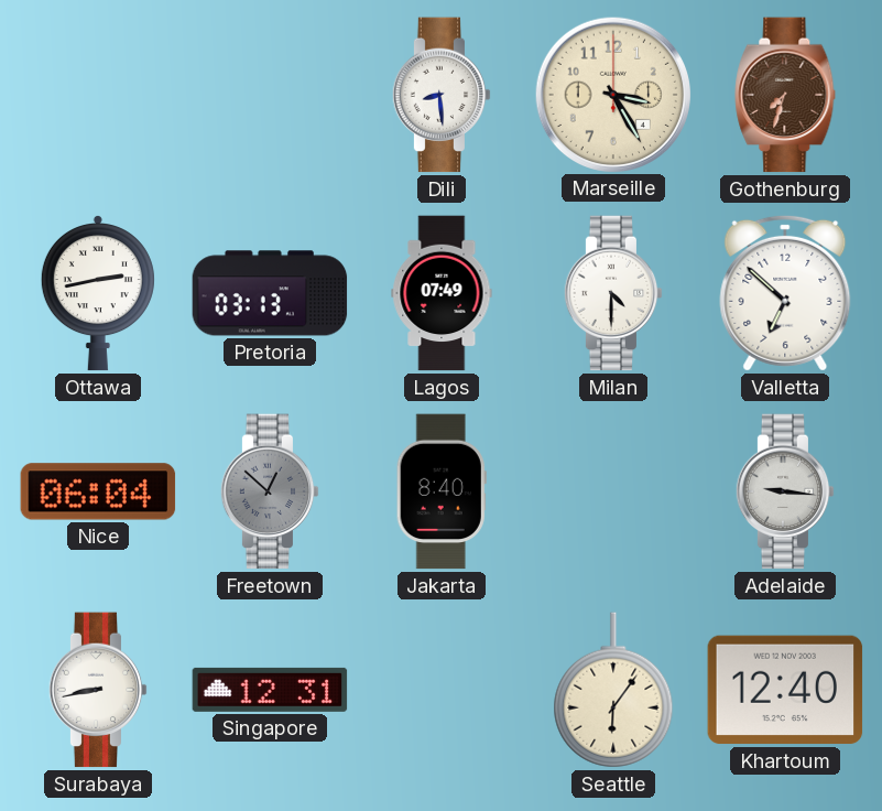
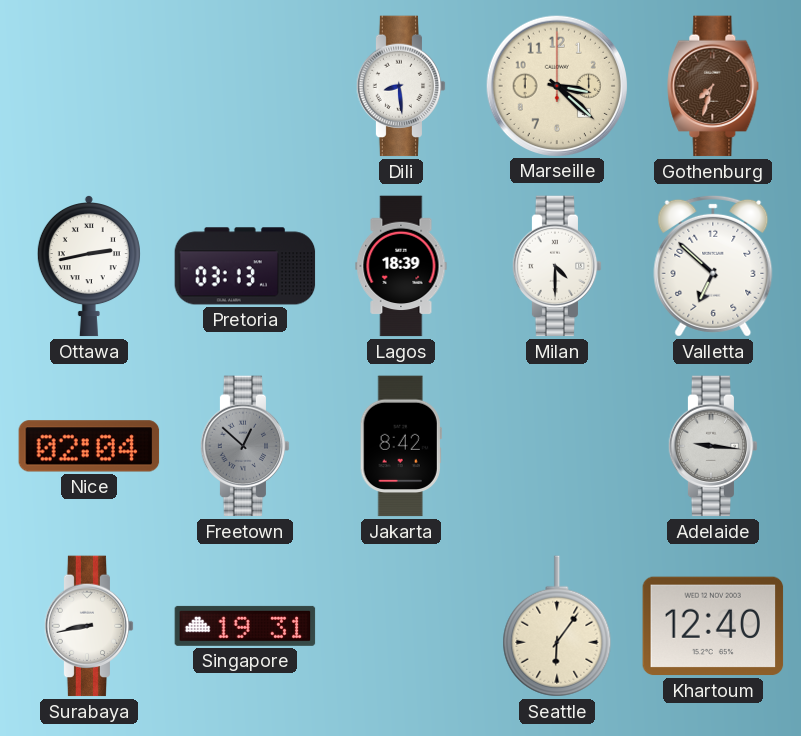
Marseille: 3:25 -> 3:22
Lagos: 07:49 -> 18:39
Nice: 06:04 -> 02:04
Jakarta: 8:40 -> 8:42
Singapore: 12:31 -> 19:31
